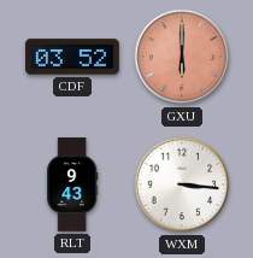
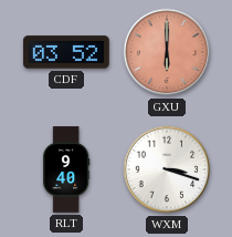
RLT: 9:43 -> 9:40
WXM: 3:16 -> 3:18
